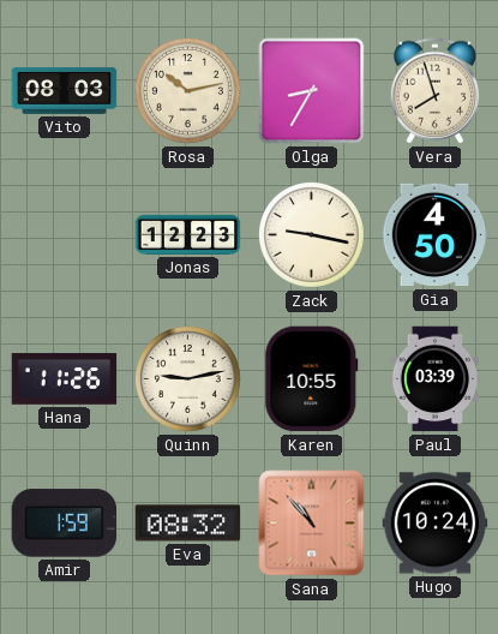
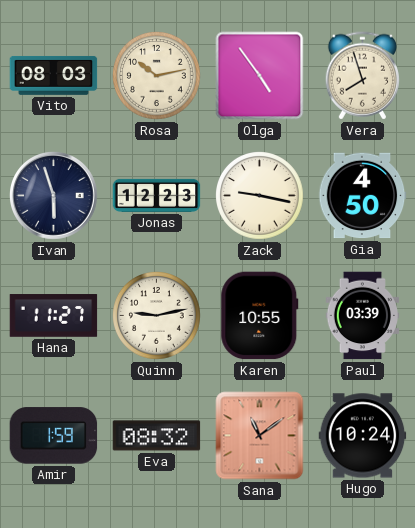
Olga: 8:35 -> 4:54
Ivan: none -> 5:57
Hana: 11:26 -> 11:27
Sana: 10:53 -> 11:09
